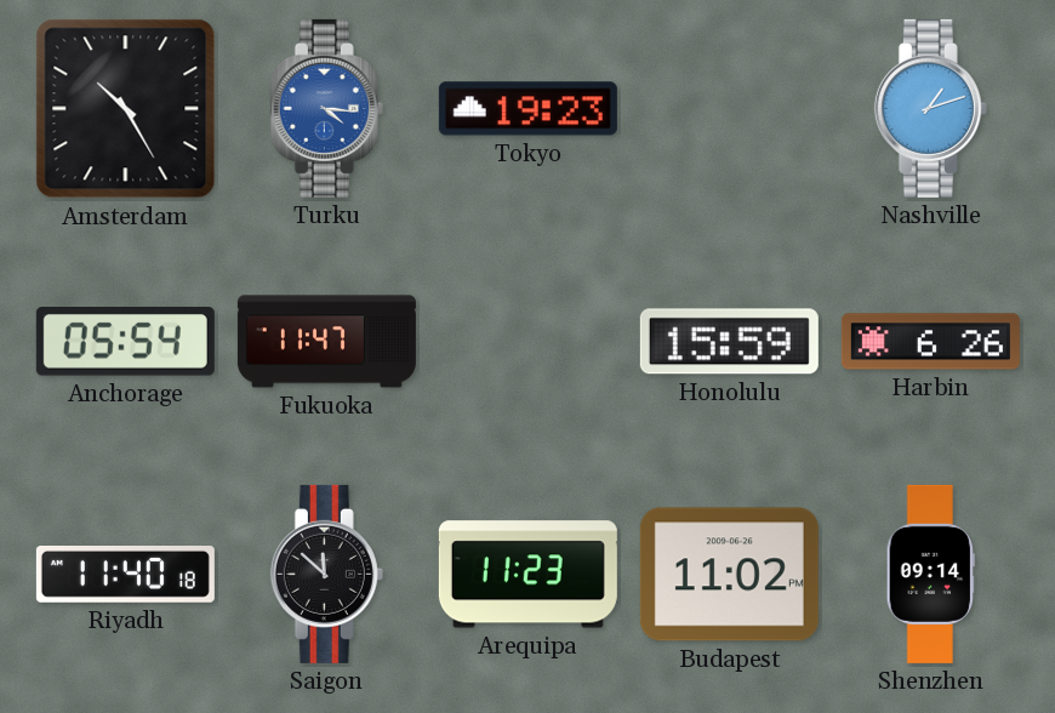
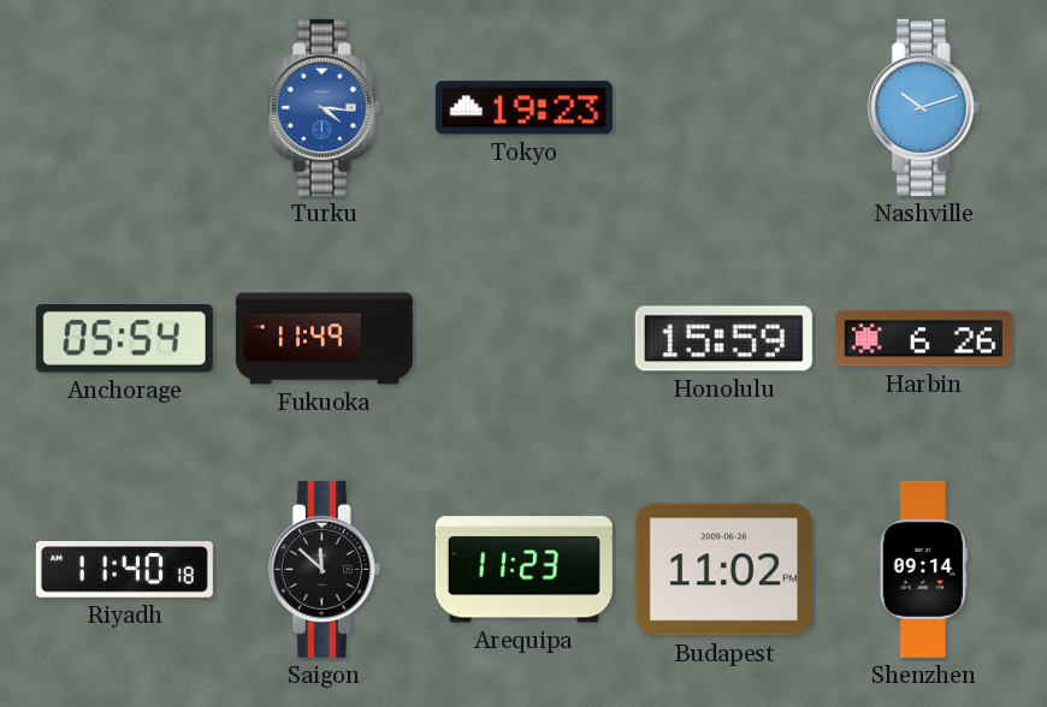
Amsterdam: 10:25 -> none
Nashville: 1:12 -> 10:12
Fukuoka: 11:47 -> 11:49
